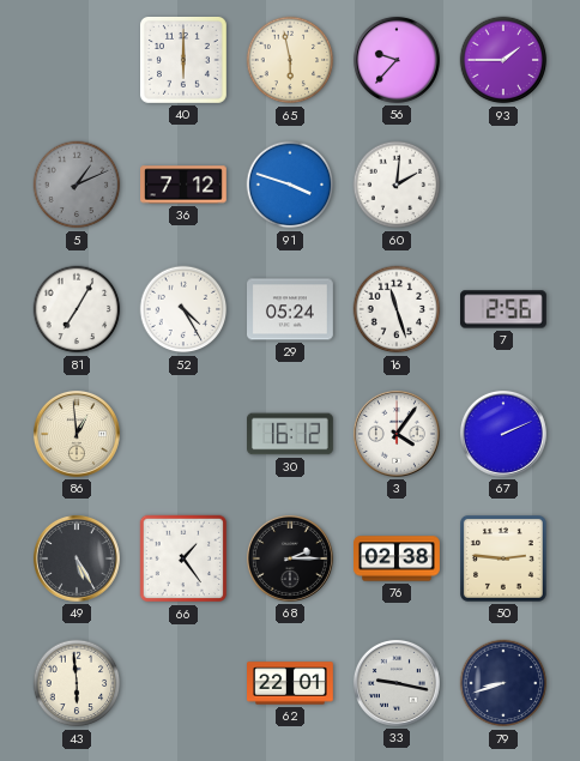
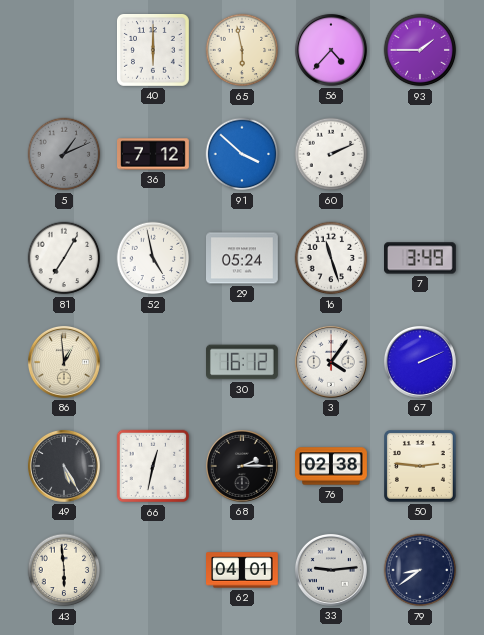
56: 9:37 -> 4:37
91: 3:48 -> 3:52
60: 2:01 -> 2:11
52: 4:25 -> 4:58
7: 2:56 -> 3:49
66: 1:24 -> 12:32
62: 22:01 -> 04:01
33: 9:17 -> 9:14
79: 8:42 -> 8:39
